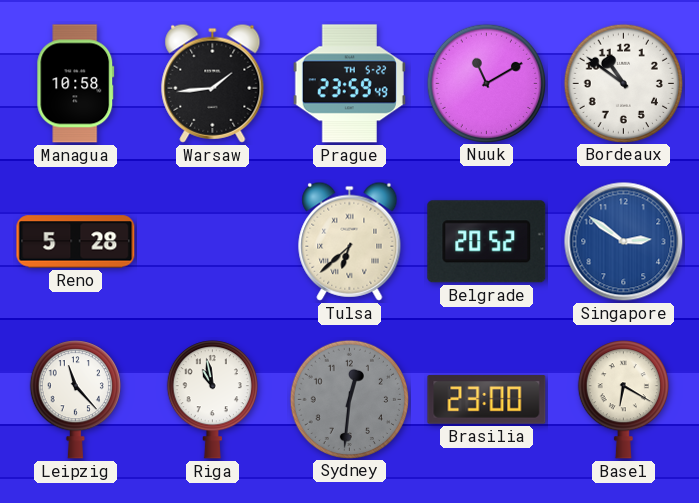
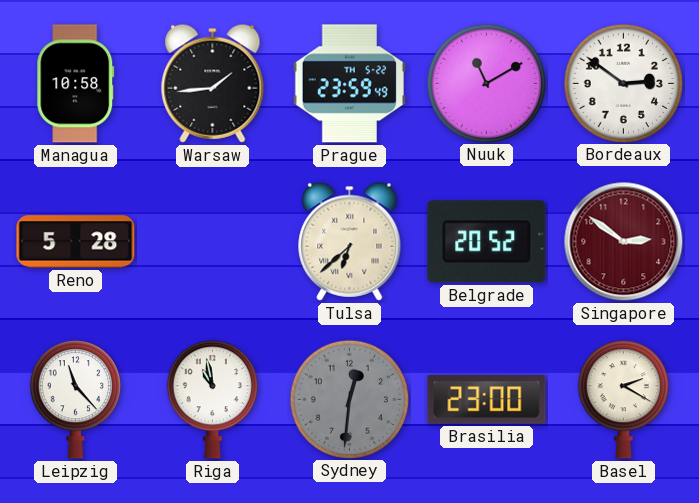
Bordeaux: 10:51 -> 2:51
Singapore dial: blue -> burgundy
Basel: 6:20 -> 2:20
